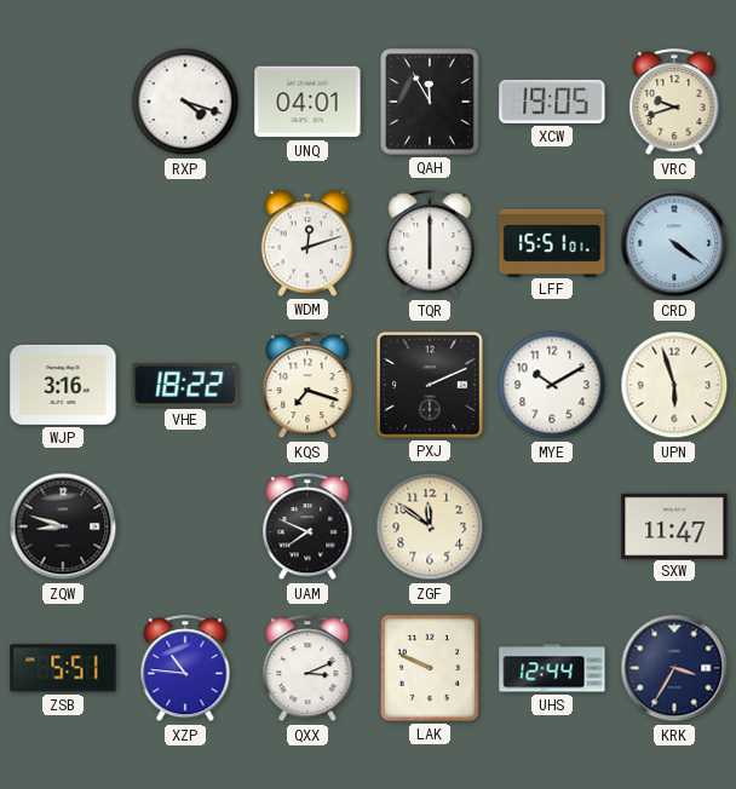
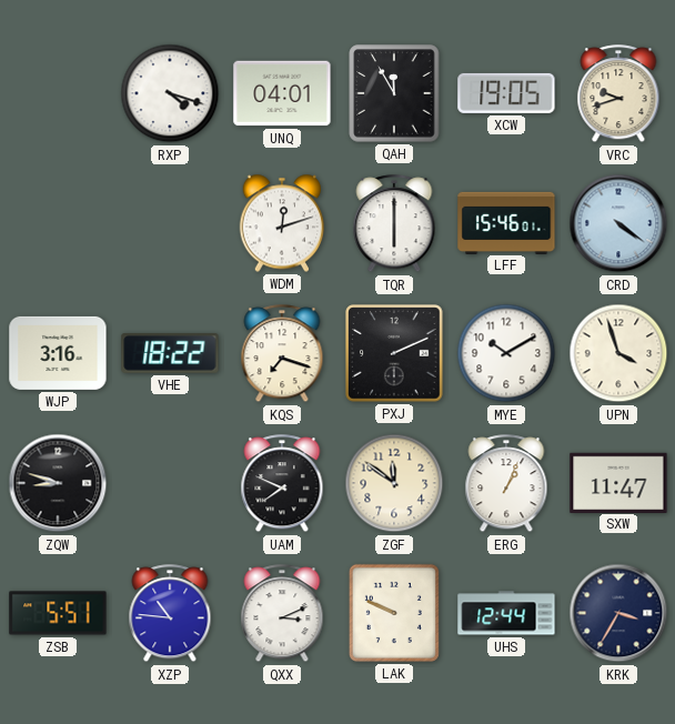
LFF: 15:51 -> 15:46
UPN: 5:57 -> 3:57
ERG: none -> 1:04
